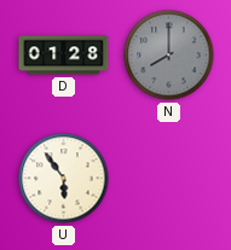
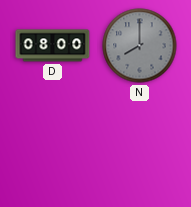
D: 01:28 -> 08:00
U: 5:54 -> none
